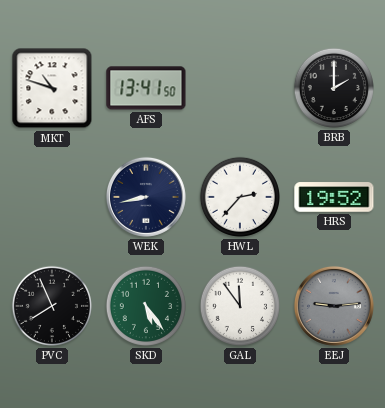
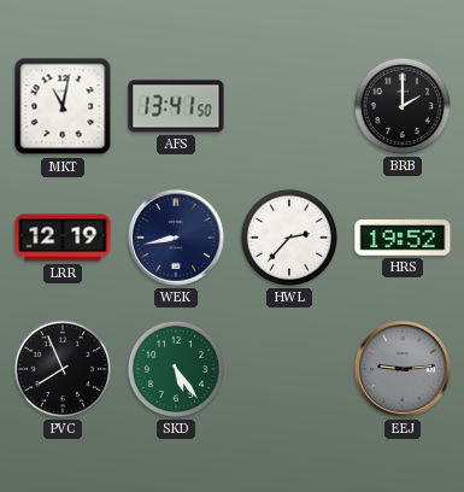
MKT: 10:48 -> 11:02
LRR: none -> 12:19
GAL: 11:54 -> none
